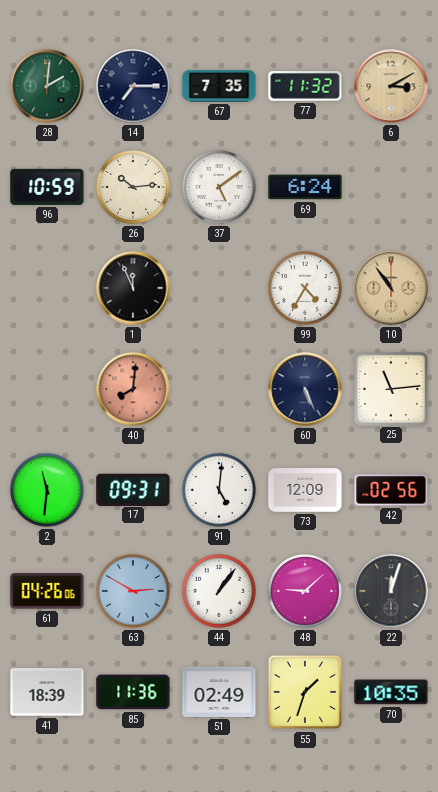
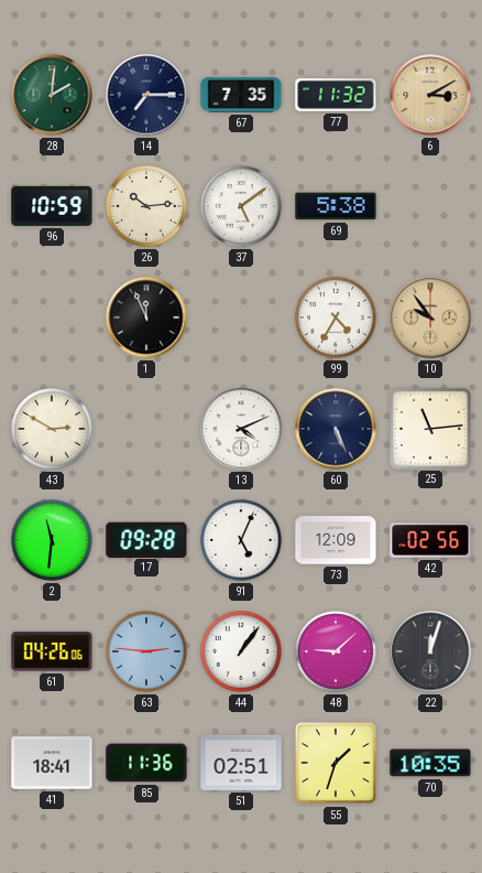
69: 6:24 -> 5:38
10: 10:54 -> 9:54
43: none -> 2:50
40: 8:01 -> none
13: none -> 4:11
17: 09:31 -> 09:28
91: 5:01 -> 5:04
63: 2:50 -> 2:46
41: 18:39 -> 18:41
51: 02:49 -> 02:51
